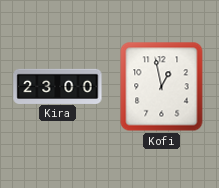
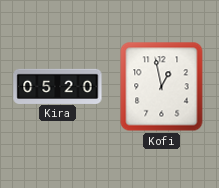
Kira: 23:00 -> 05:20
